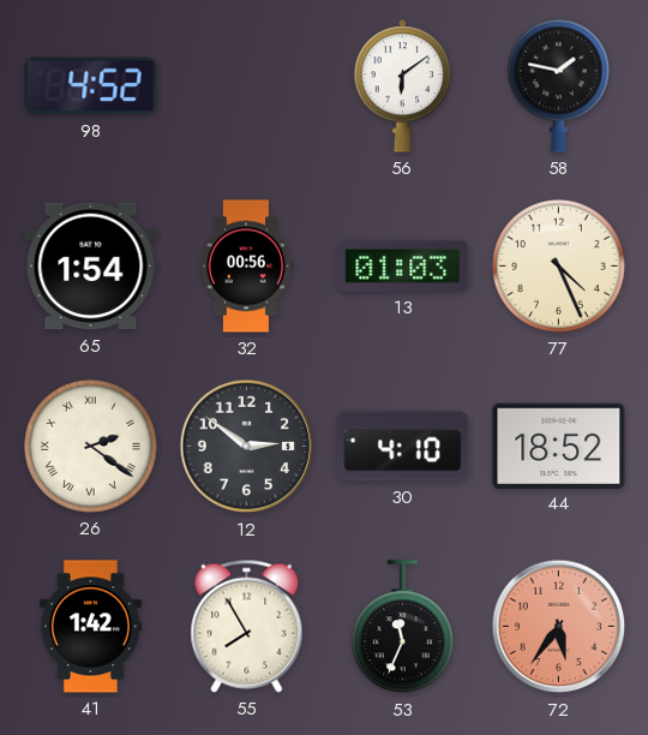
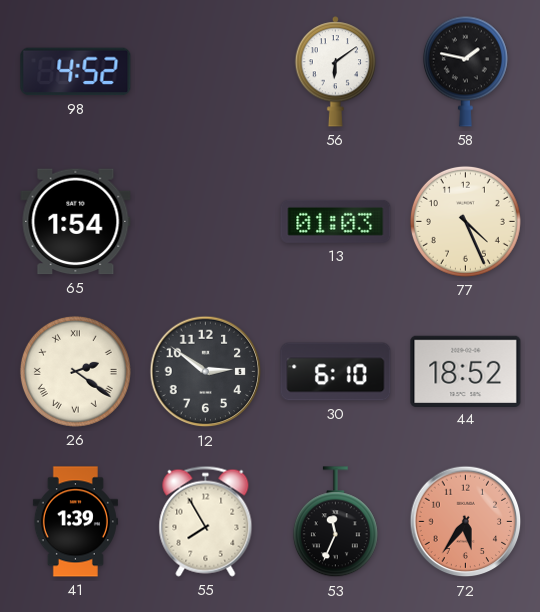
32: 00:56 -> none
30: 4:10 -> 6:10
41: 1:42 -> 1:39
